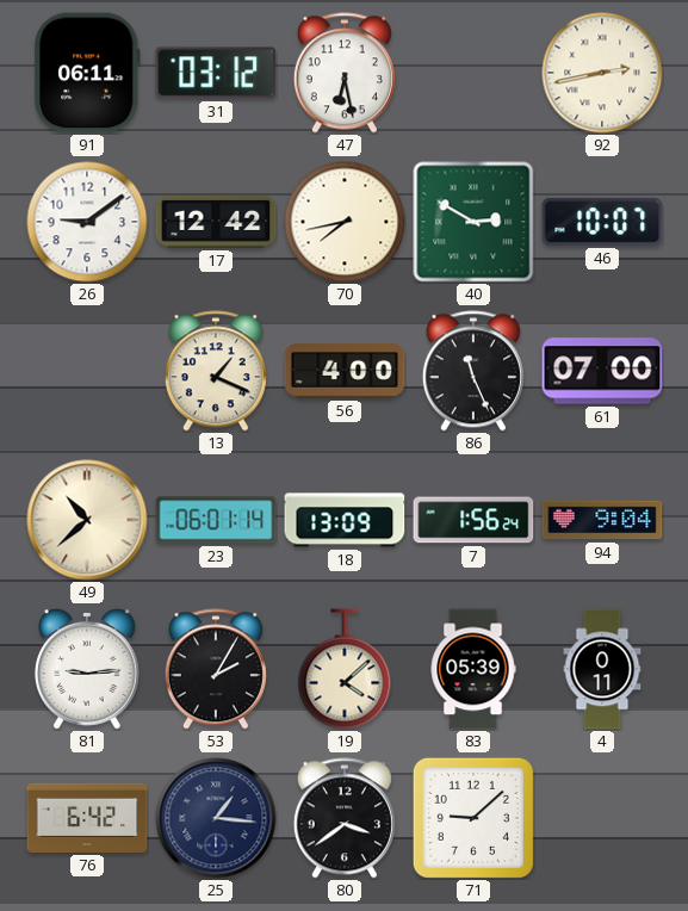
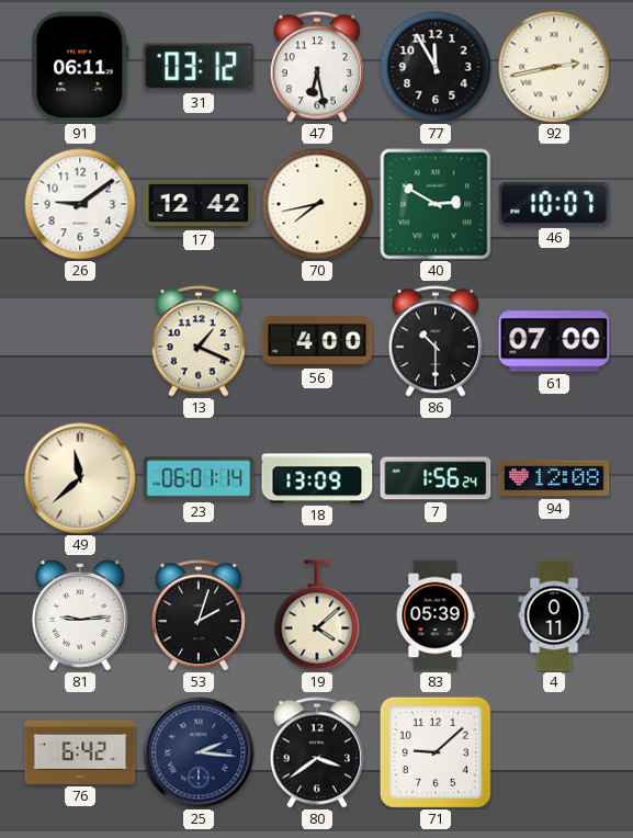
77: none -> 11:55
86: 11:26 -> 10:30
49: 10:38 -> 11:38
94: 9:04 -> 12:08
53: 2:05 -> 2:03
25: 1:16 -> 2:16
